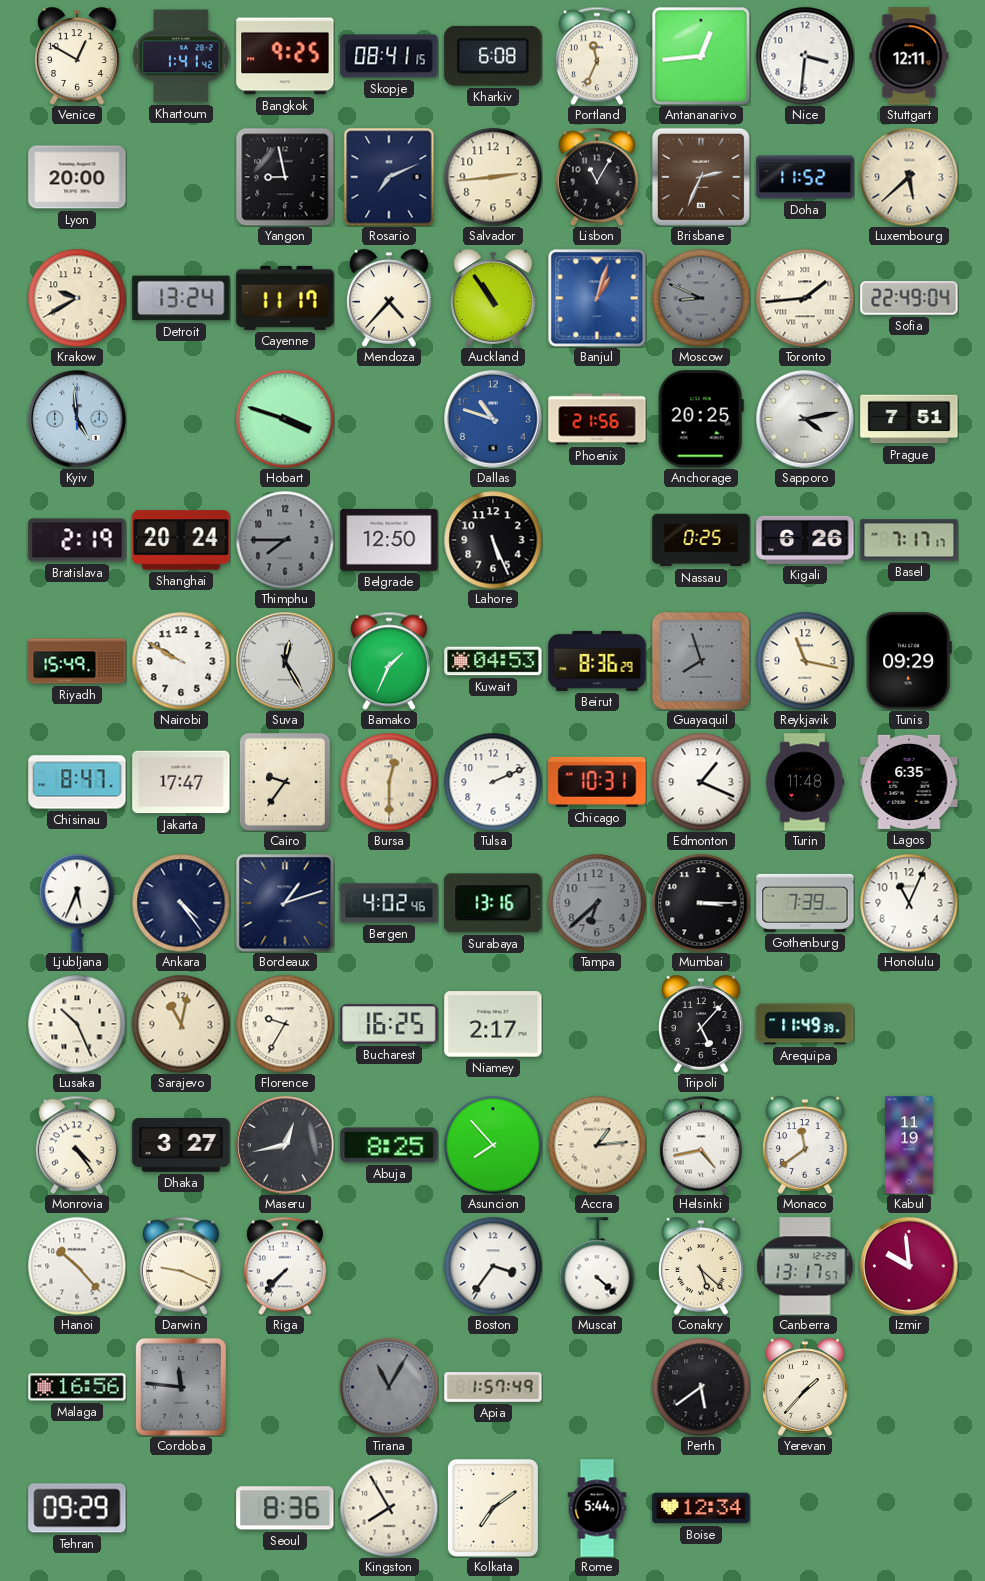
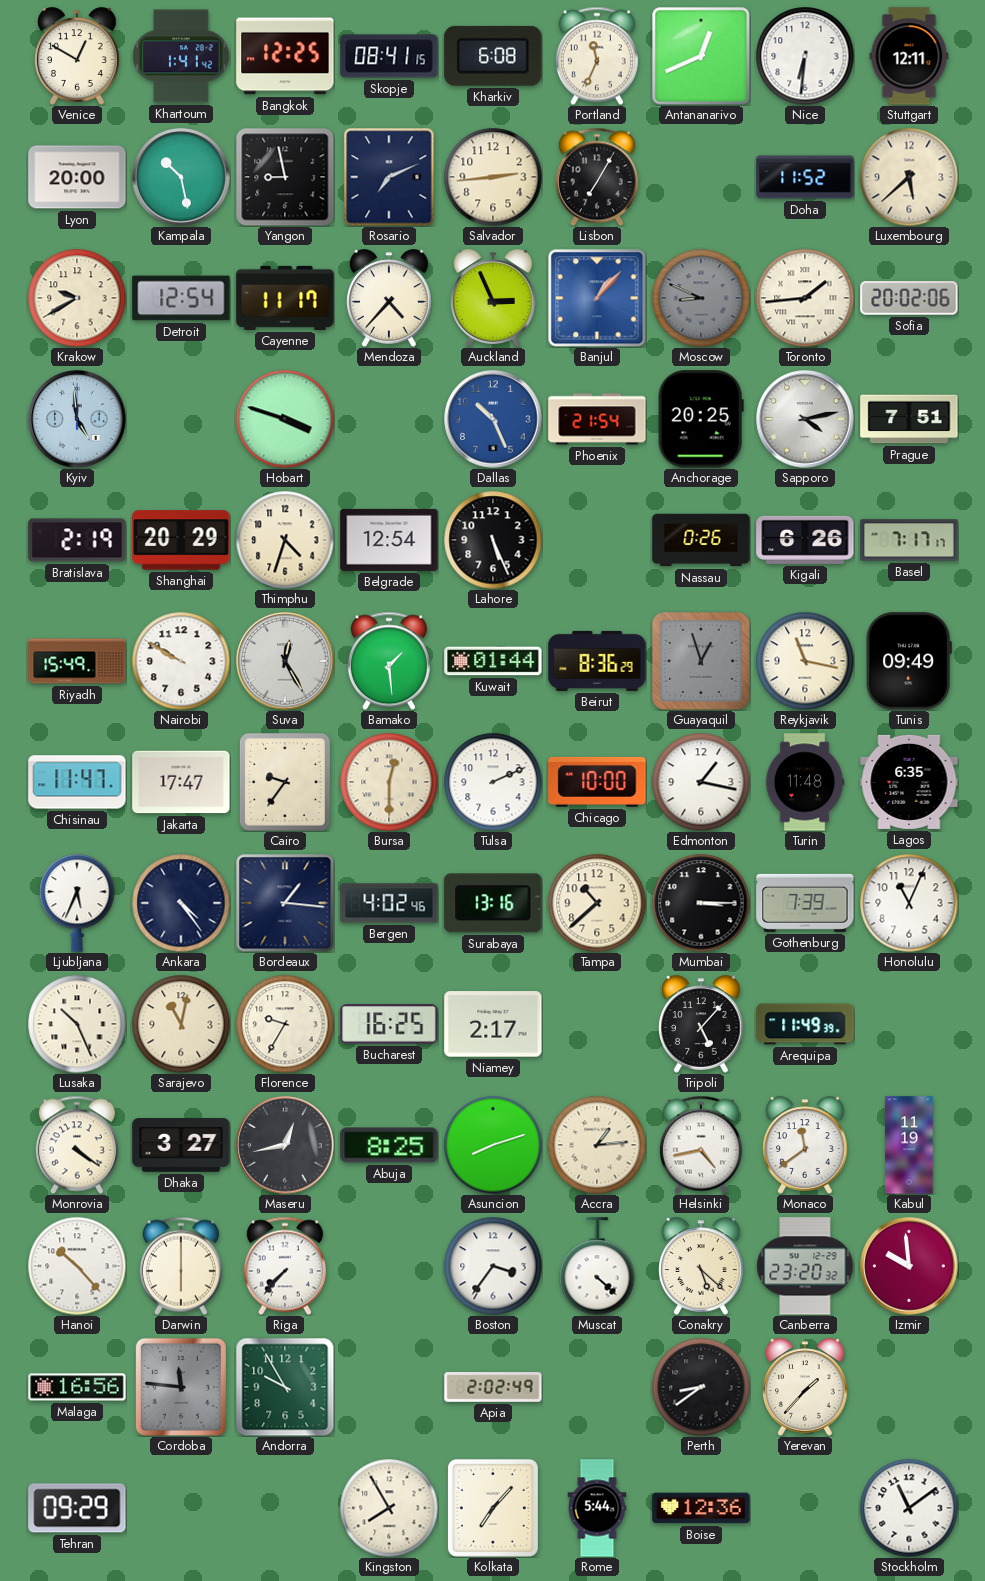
Bangkok: 9:25 -> 12:25
Antananarivo: 12:44 -> 12:41
Nice: 3:31 -> 6:31
Kampala: none -> 10:28
Lisbon: 11:05 -> 7:05
Brisbane: 2:34 -> none
Detroit: 13:24 -> 12:54
Auckland: 10:54 -> 2:56
Banjul: 1:03 -> 1:07
Sofia: 22:49 -> 20:02
Dallas: 10:48 -> 10:26
Phoenix: 21:56 -> 21:54
Shanghai: 20:24 -> 20:29
Thimphu: 7:45 -> 4:33
Thimphu dial: grey -> cream
Belgrade: 12:50 -> 12:54
Nassau: 0:25 -> 0:26
Bamako: 1:34 -> 1:29
Kuwait: 04:53 -> 01:44
Guayaquil: 7:57 -> 12:57
Tunis: 09:29 -> 09:49
Chisinau: 8:47 -> 11:47
Chicago: 10:31 -> 10:00
Edmonton: 1:19 -> 1:17
Bordeaux: 1:12 -> 1:16
Tampa: 6:38 -> 10:38
Tampa dial: grey -> cream
Monrovia: 4:24 -> 4:21
Asuncion: 7:53 -> 8:12
Darwin: 9:19 -> 6:00
Canberra: 13:17 -> 23:20
Andorra: none -> 9:55
Tirana: 11:05 -> none
Apia: 1:57 -> 2:02
Perth: 5:39 -> 8:39
Seoul: 8:36 -> none
Kolkata: 7:09 -> 7:07
Boise: 12:34 -> 12:36
Stockholm: none -> 11:09
